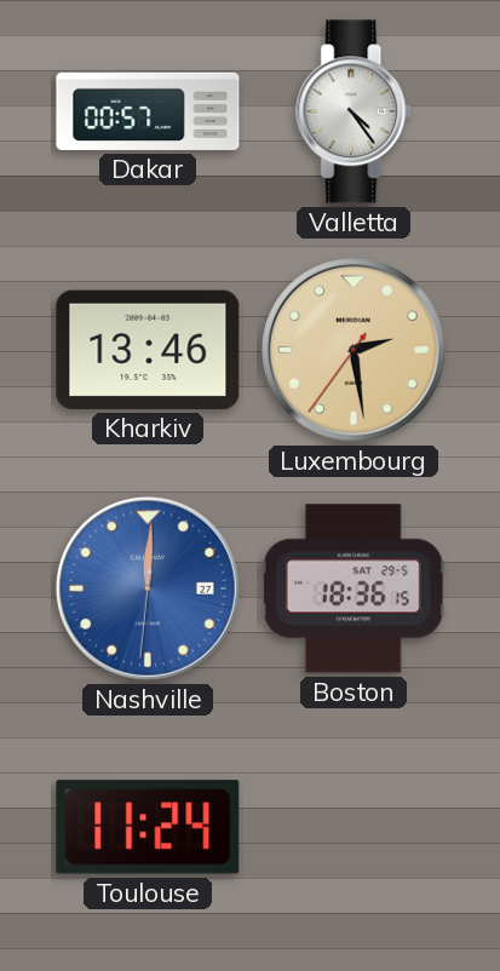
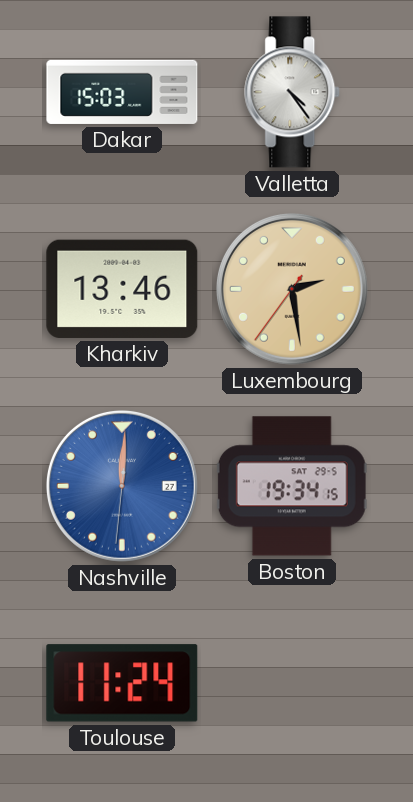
Dakar: 00:57 -> 15:03
Boston: 18:36 -> 19:34
